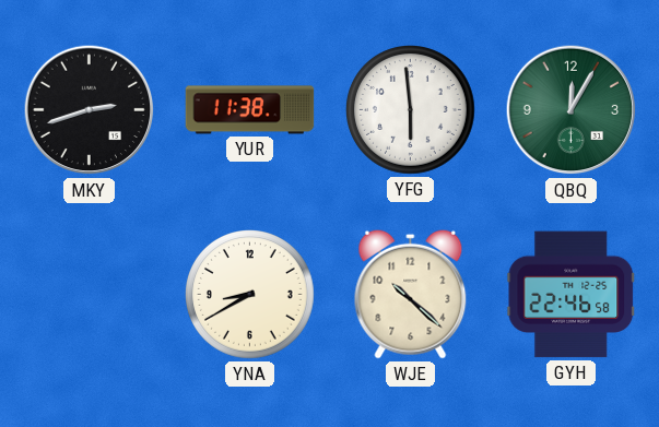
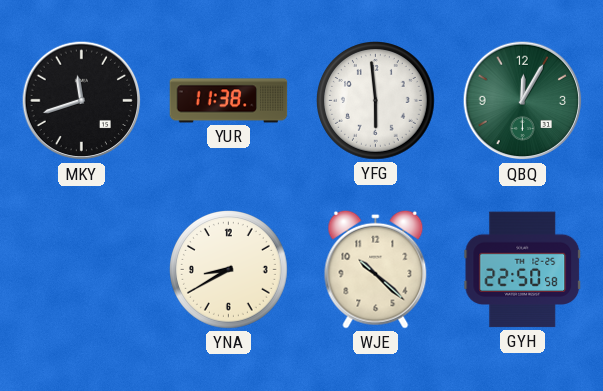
MKY: 2:42 -> 11:42
GYH: 22:46 -> 22:50
